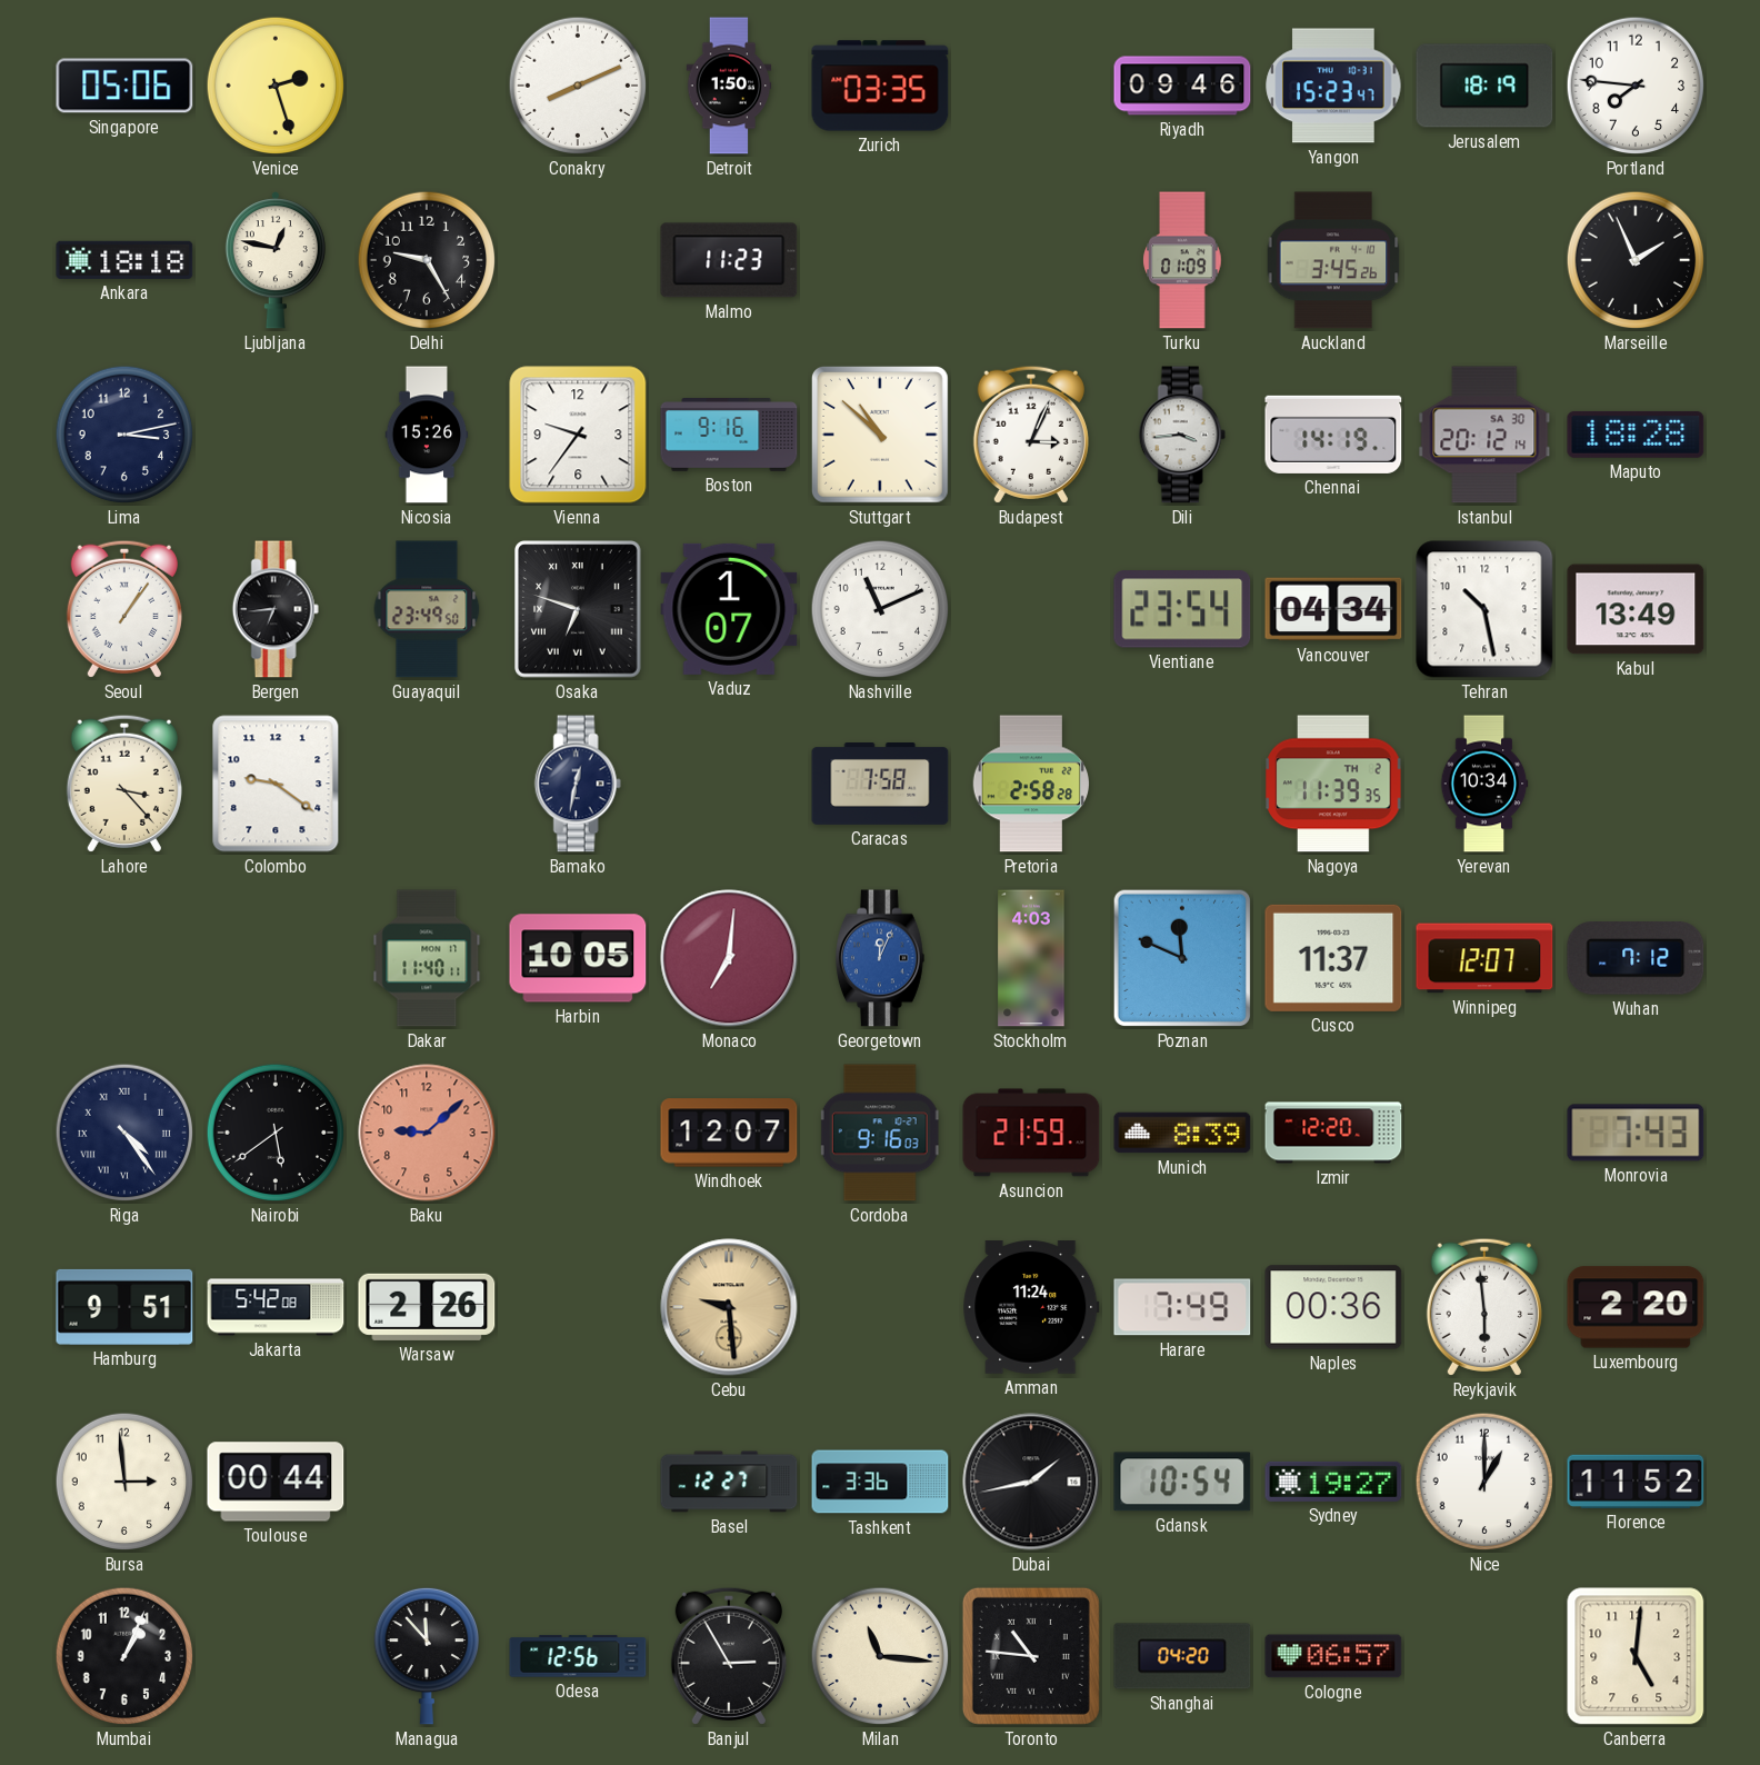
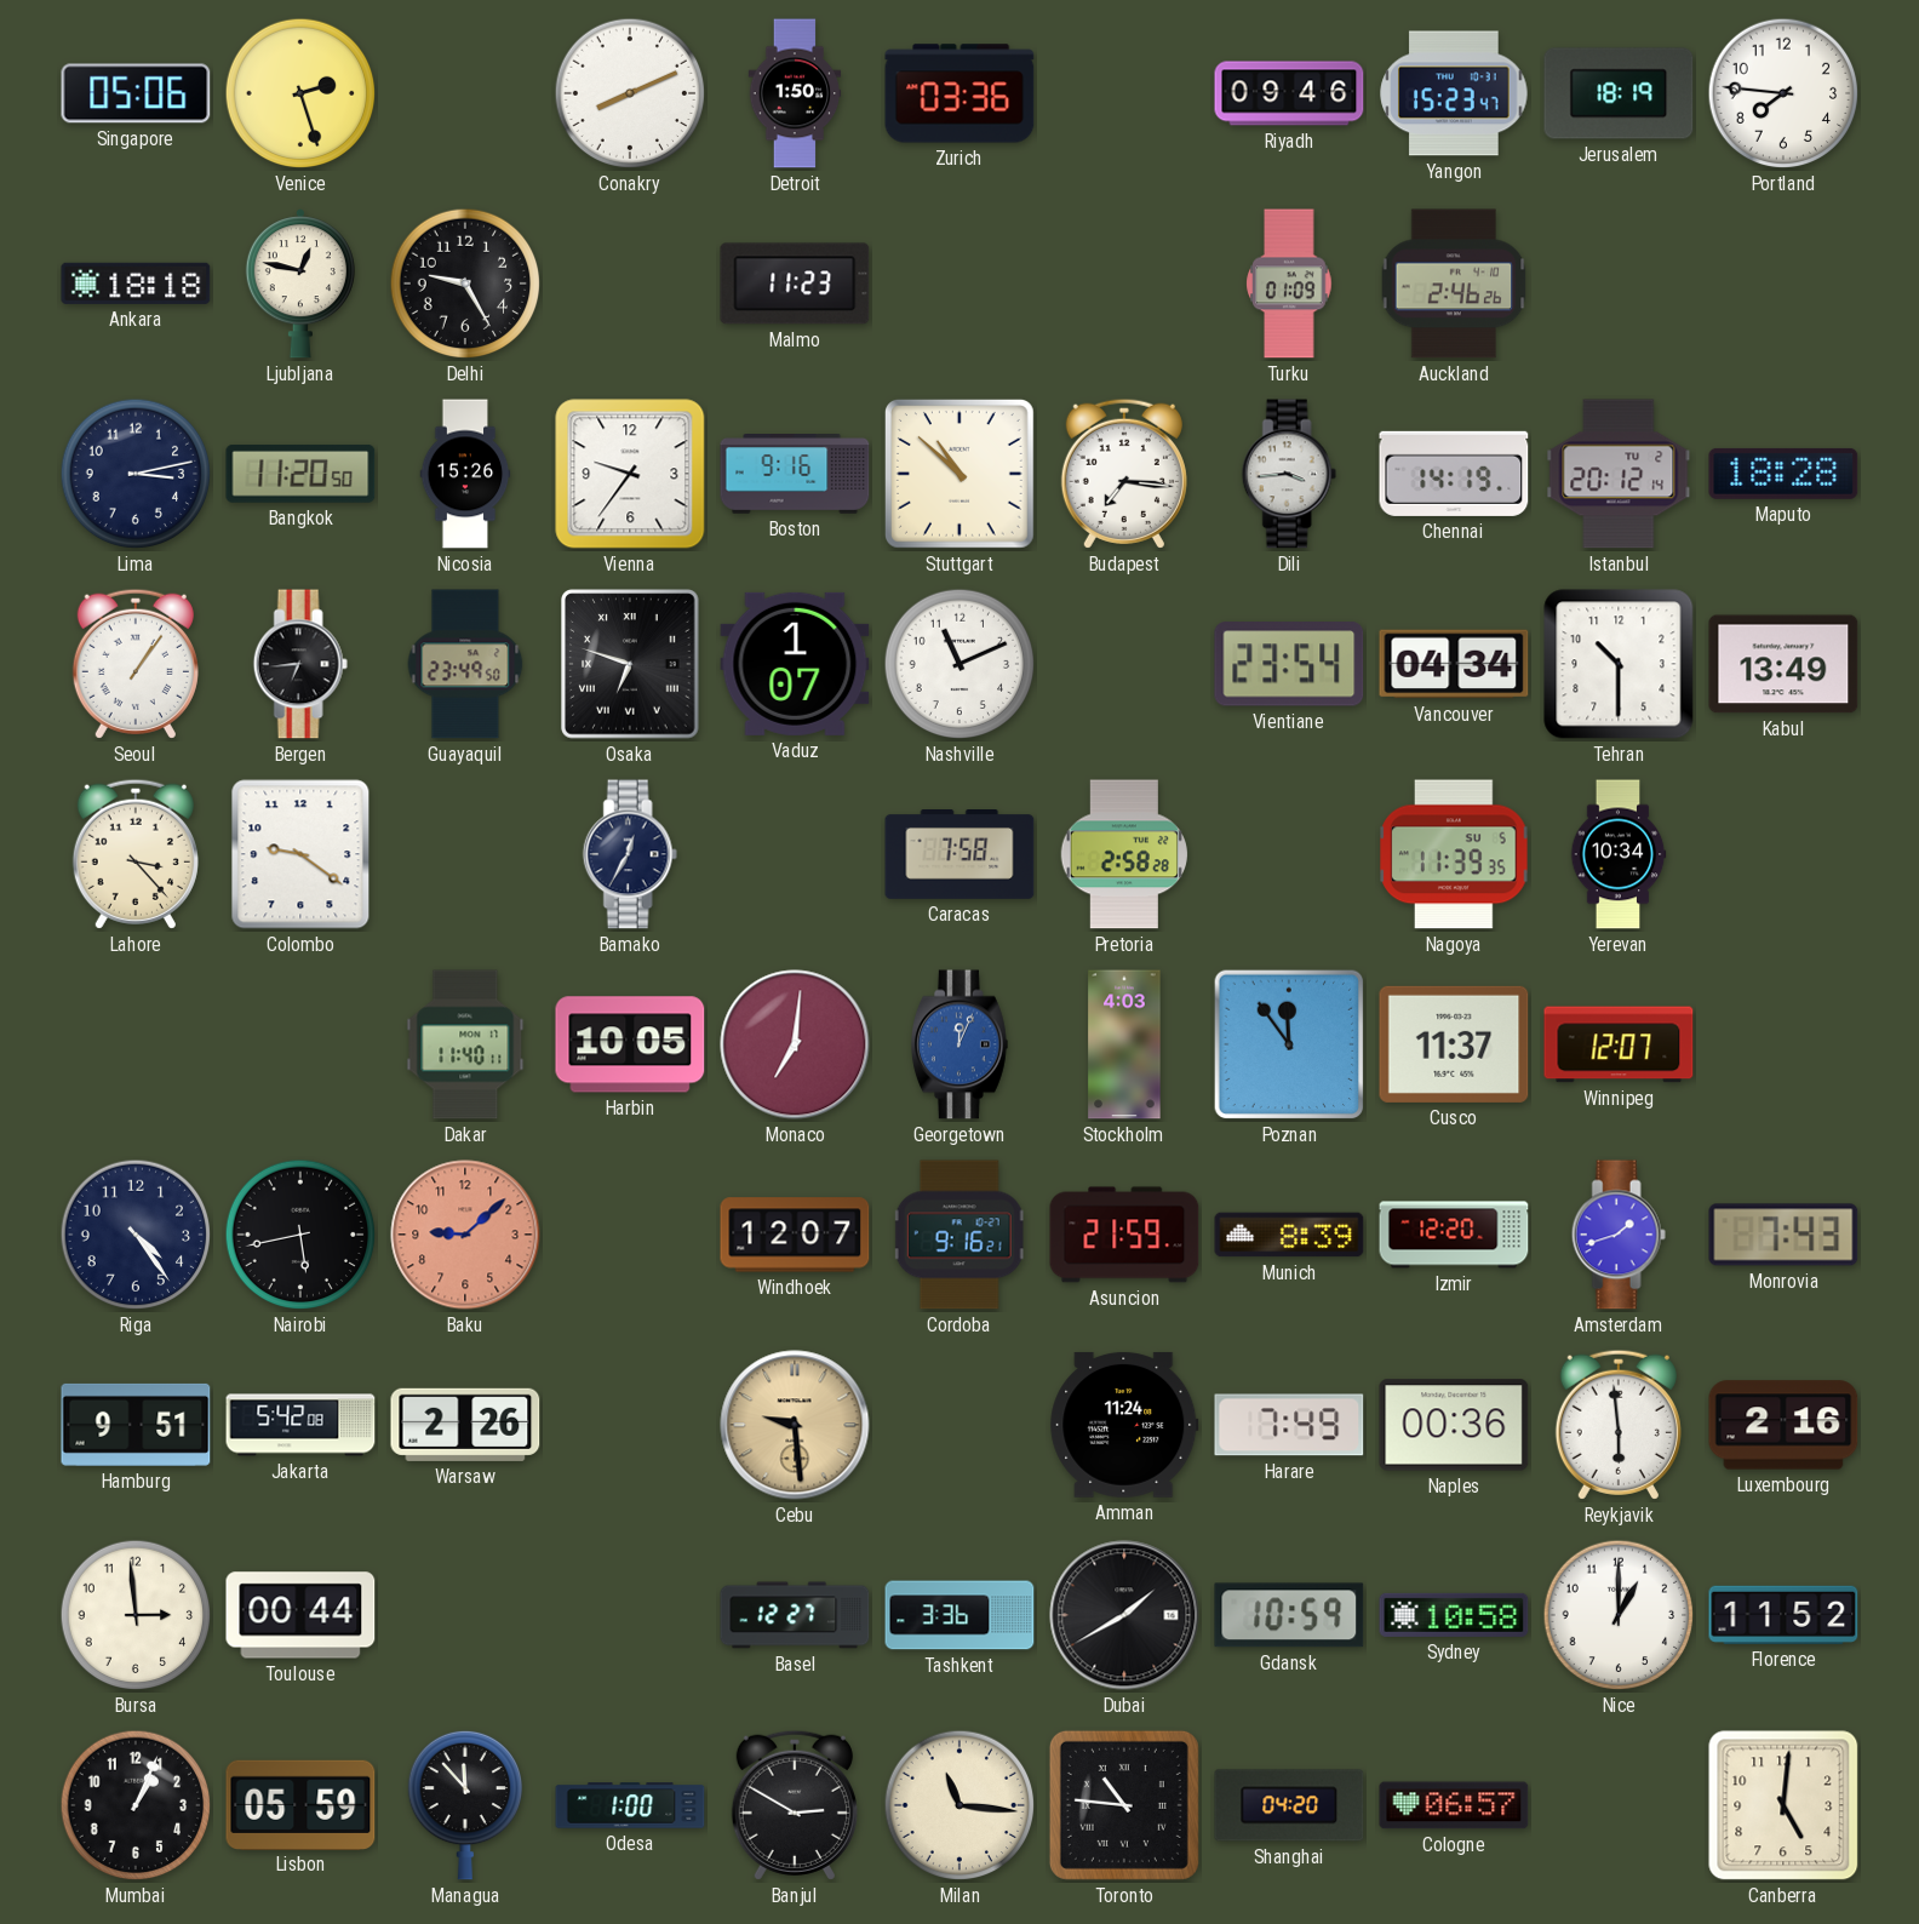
Zurich: 03:35 -> 03:36
Auckland: 3:45 -> 2:46
Marseille: 1:56 -> none
Bangkok: none -> 11:20
Budapest: 3:04 -> 7:16
Istanbul date: SA 30 -> TU 2
Tehran: 10:28 -> 10:30
Bamako: 12:32 -> 12:35
Nagoya date: TH 2 -> SU 5
Poznan: 11:49 -> 11:54
Wuhan: 7:12 -> none
Riga numerals: Roman -> Arabic
Nairobi: 5:39 -> 5:43
Cordoba: 9:16:03 -> 9:16:21
Amsterdam: none -> 1:42
Luxembourg: 2:20 -> 2:16
Dubai: 1:43 -> 1:40
Gdansk: 10:54 -> 10:59
Sydney: 19:27 -> 10:58
Lisbon: none -> 05:59
Odesa: 12:56 -> 1:00
Banjul: 2:55 -> 2:50
